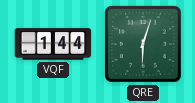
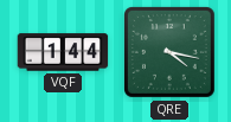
QRE: 6:03 -> 4:17
